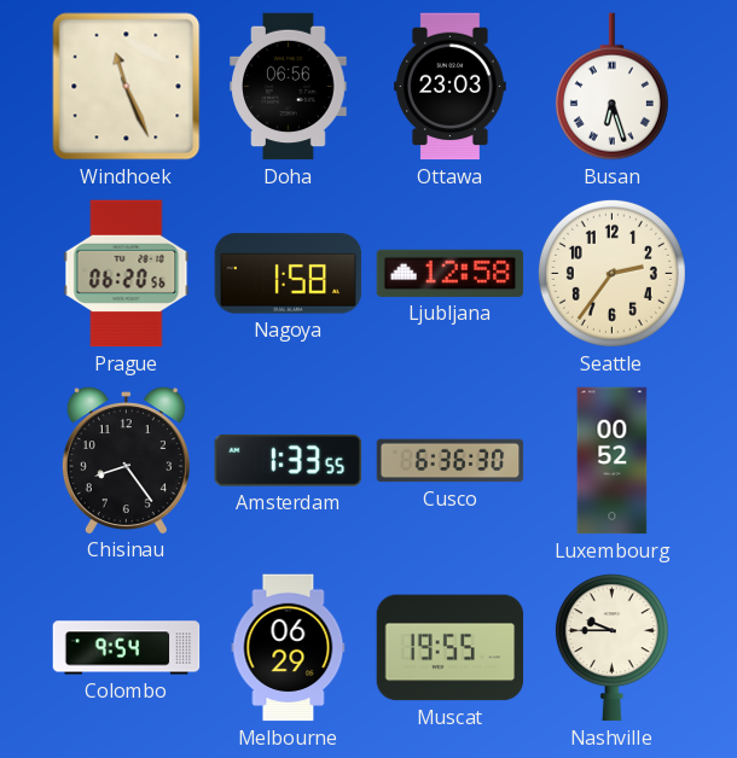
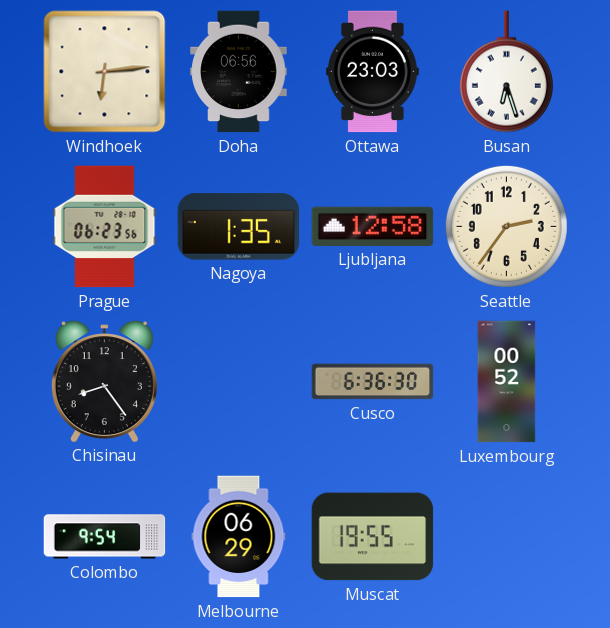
Windhoek: 11:26 -> 6:14
Prague: 06:20 -> 06:23
Nagoya: 1:58 -> 1:35
Amsterdam: 1:33 -> none
Nashville: 9:45 -> none
